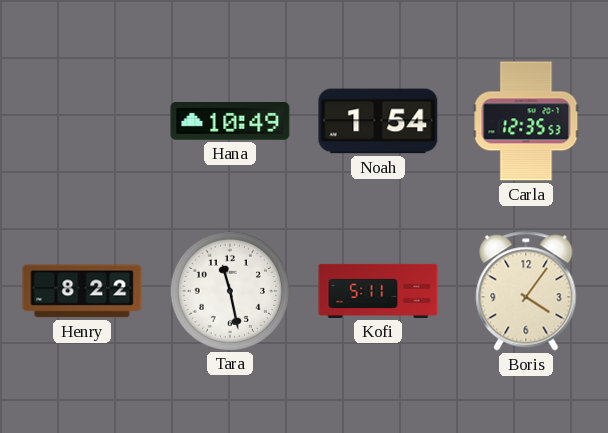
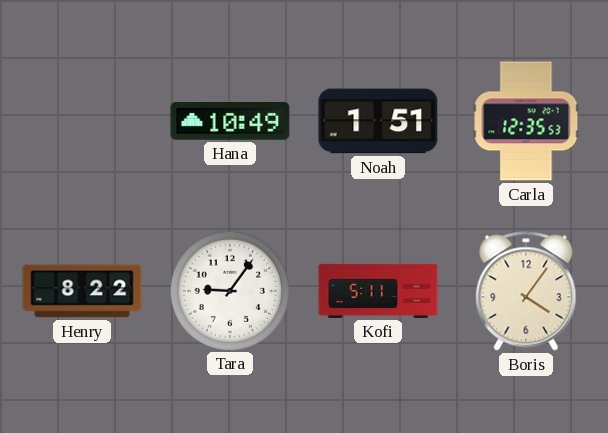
Noah: 1:54 -> 1:51
Tara: 11:28 -> 9:06
